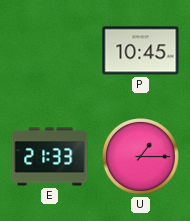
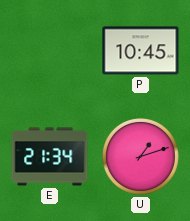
E: 21:33 -> 21:34
U: 1:15 -> 1:12
